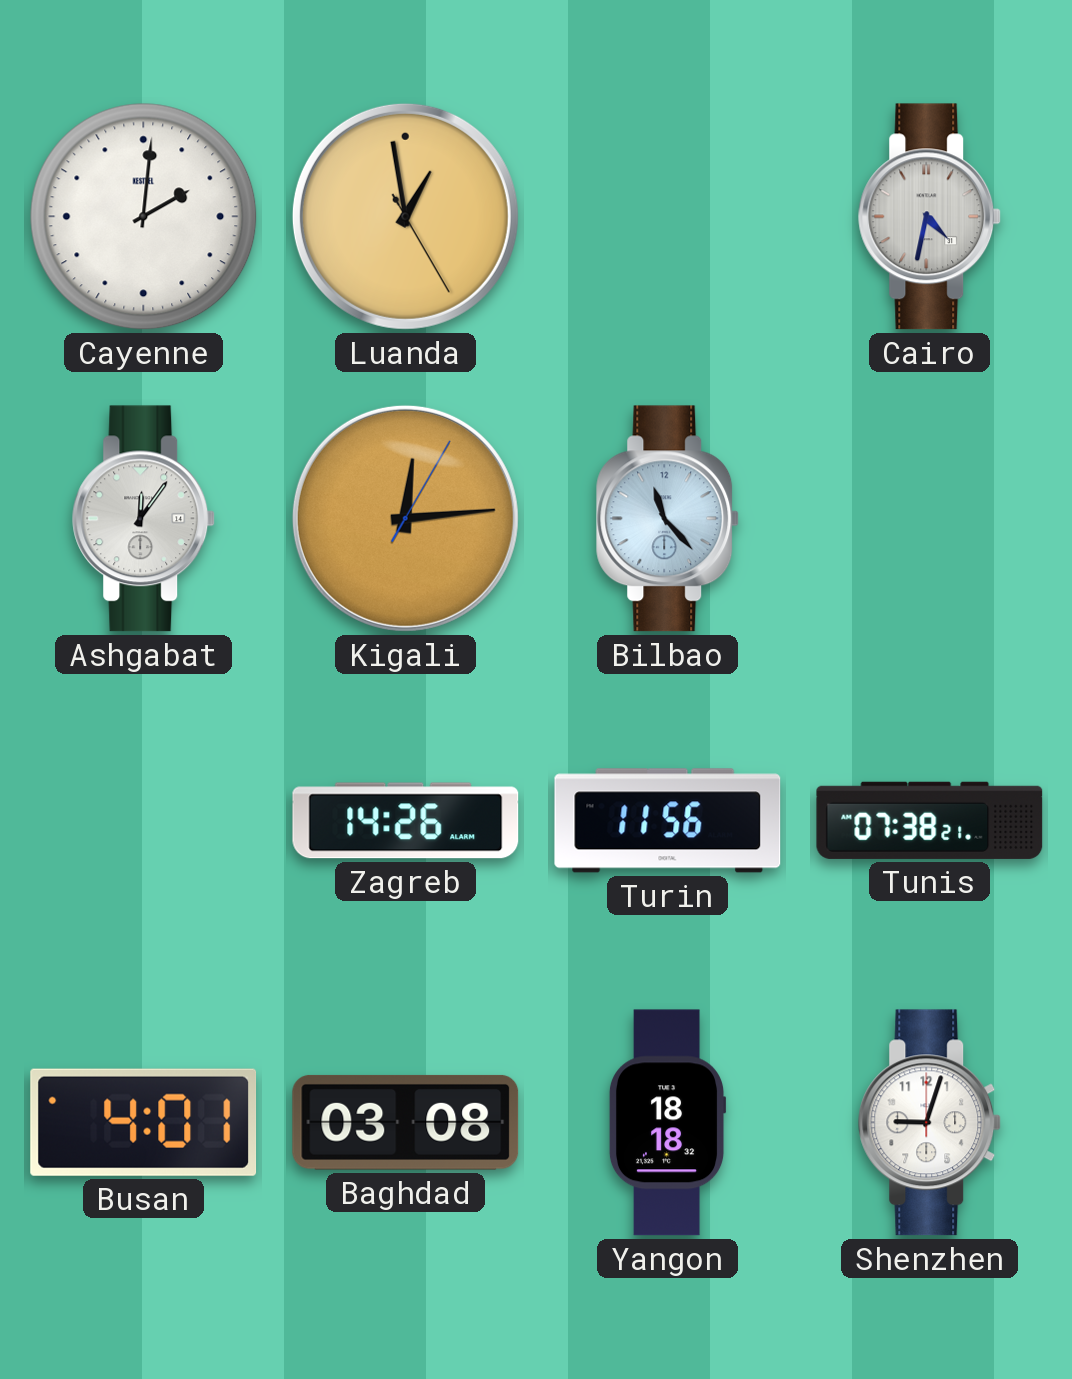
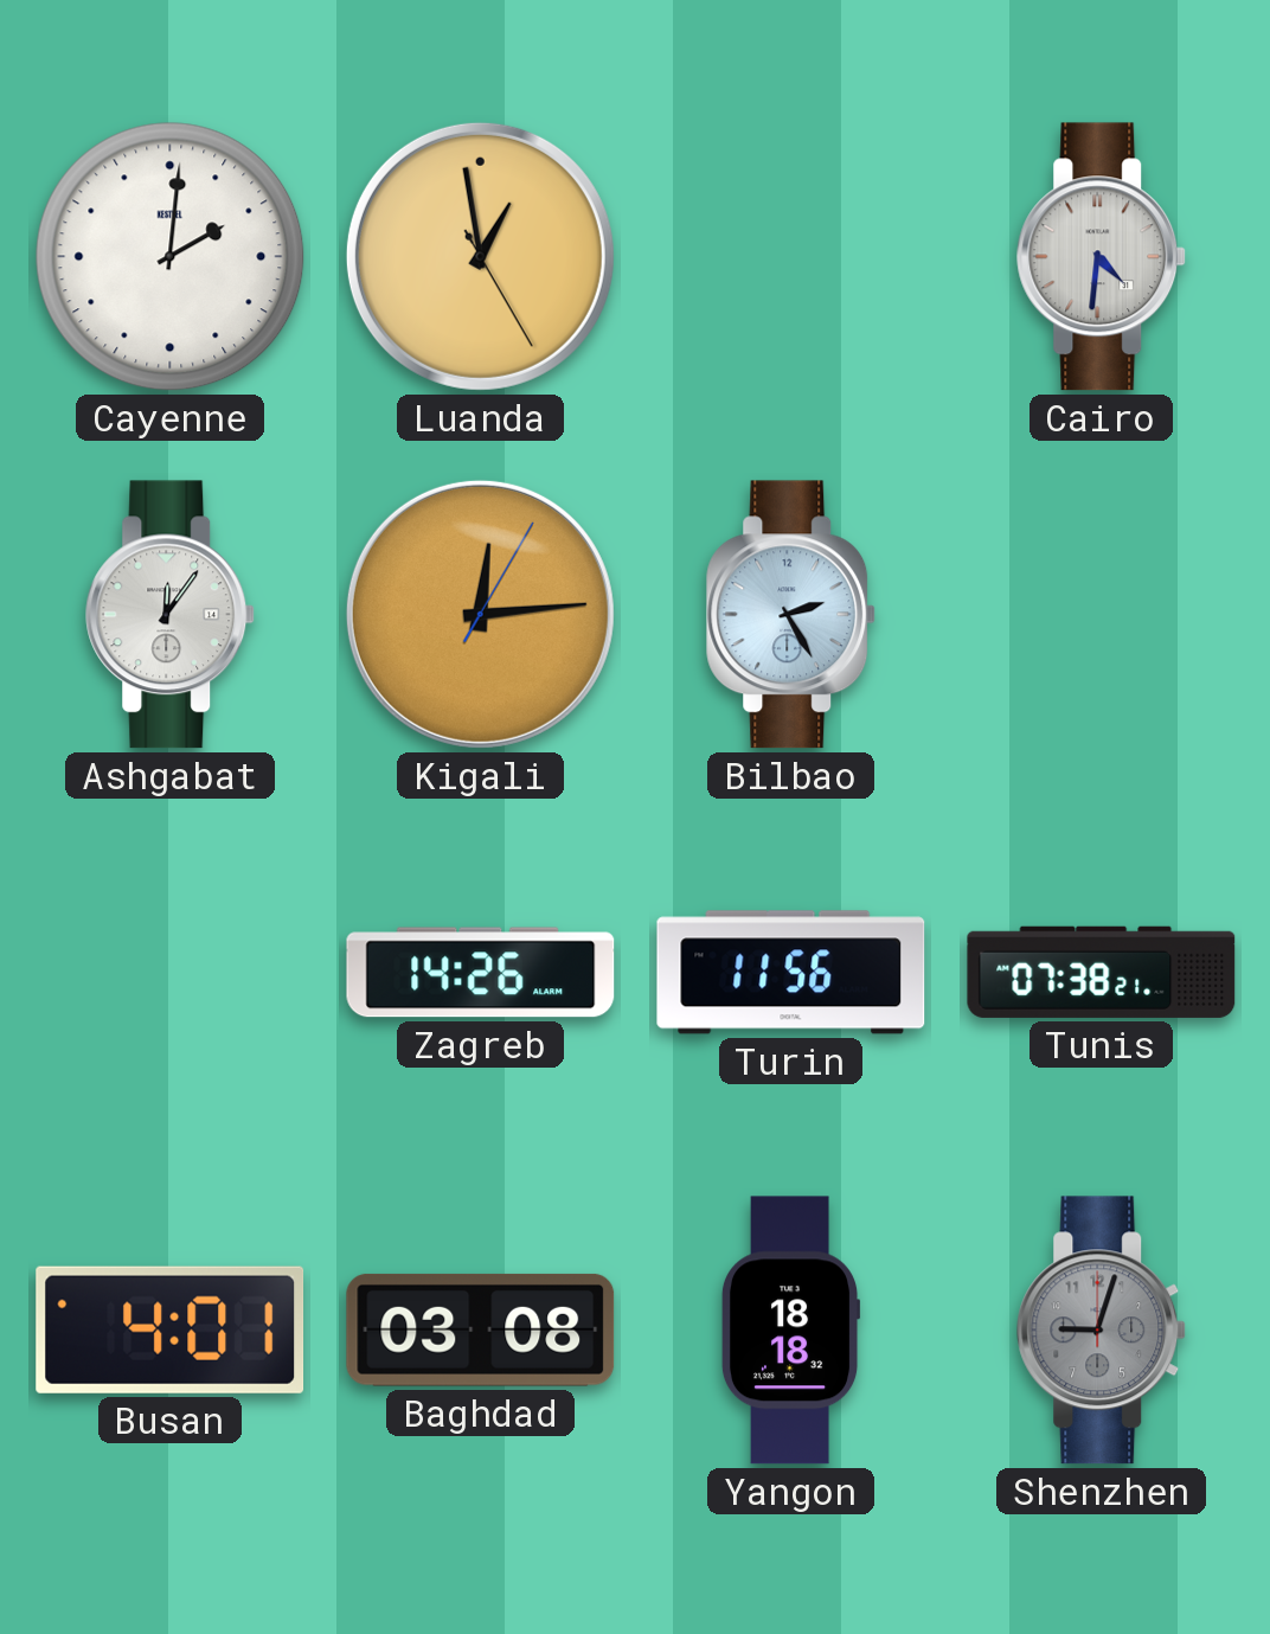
Cairo: 4:32 -> 4:31
Bilbao: 11:23 -> 2:25
Shenzhen dial: white -> grey
